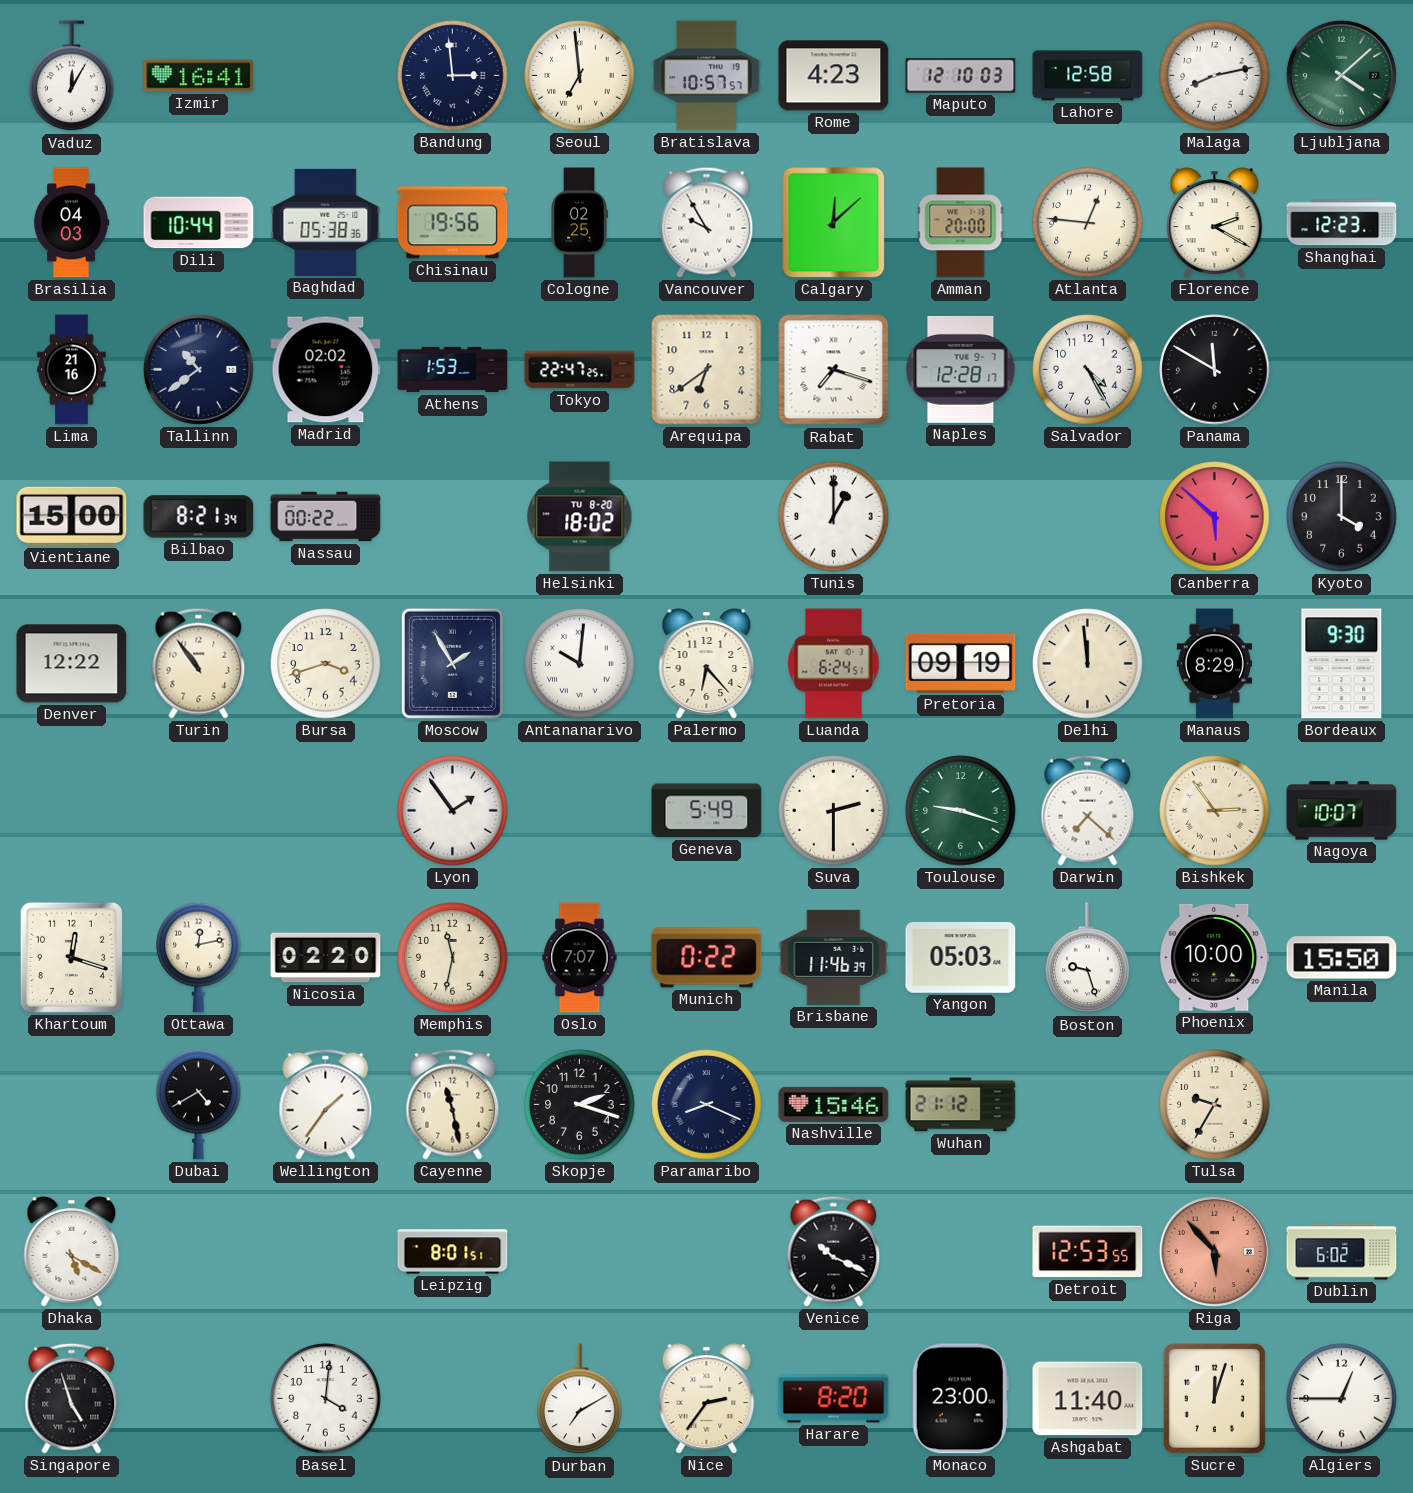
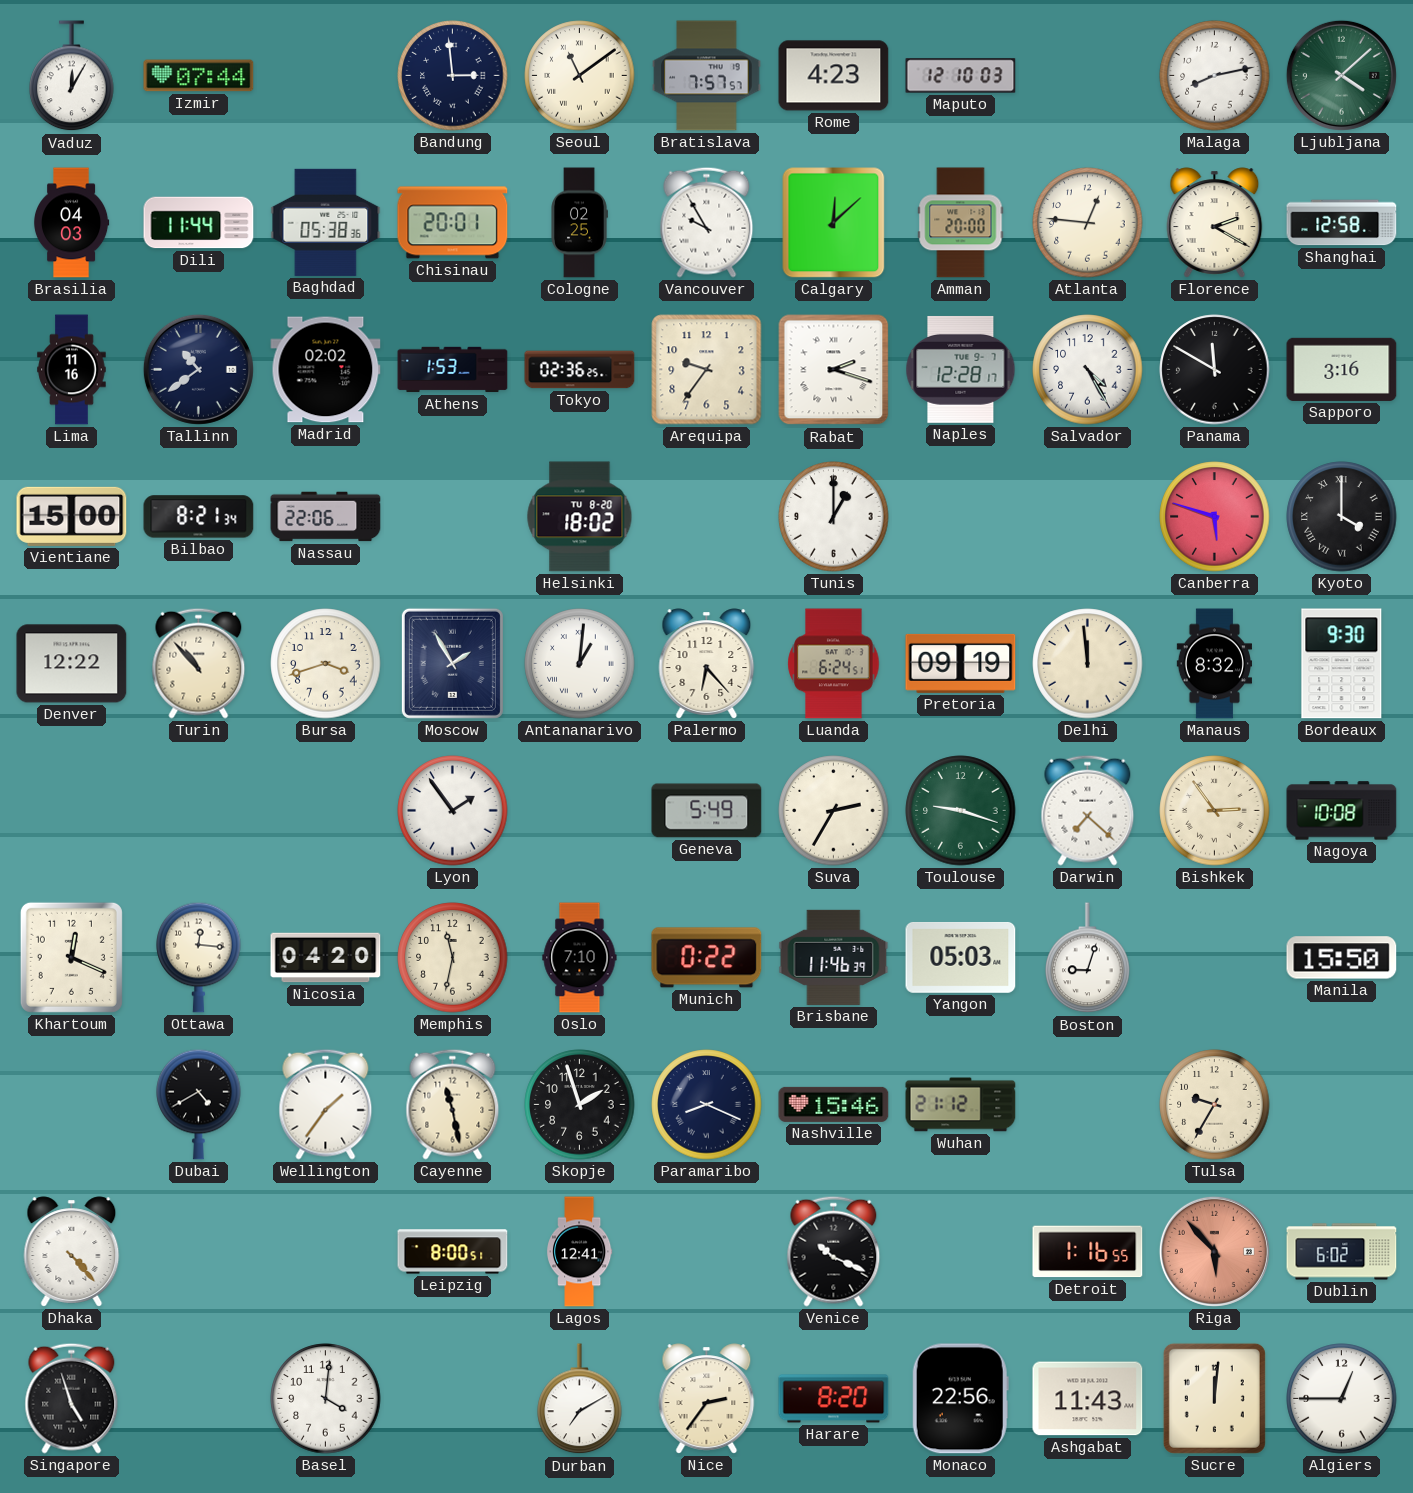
Izmir: 16:41 -> 07:44
Seoul: 6:59 -> 11:09
Bratislava: 10:57 -> 7:57
Lahore: 12:58 -> none
Dili: 10:44 -> 11:44
Chisinau: 19:56 -> 20:01
Shanghai: 12:23 -> 12:58
Lima: 21:16 -> 11:16
Tokyo: 22:47 -> 02:36
Arequipa: 6:39 -> 9:36
Rabat: 7:18 -> 2:18
Sapporo: none -> 3:16
Nassau: 00:22 -> 22:06
Canberra: 5:52 -> 5:48
Kyoto numerals: Arabic -> Roman
Turin: 10:54 -> 10:53
Antananarivo: 10:01 -> 1:01
Manaus: 8:29 -> 8:32
Suva: 2:30 -> 2:35
Nagoya: 10:07 -> 10:08
Khartoum: 12:18 -> 12:19
Ottawa: 12:13 -> 12:16
Nicosia: 02:20 -> 04:20
Oslo: 7:07 -> 7:10
Boston: 9:27 -> 9:03
Phoenix: 10:00 -> none
Skopje: 2:18 -> 1:57
Dhaka: 5:20 -> 4:23
Leipzig: 8:01 -> 8:00
Lagos: none -> 12:41
Detroit: 12:53 -> 1:16
Monaco: 23:00 -> 22:56
Ashgabat: 11:40 -> 11:43
Sucre: 12:03 -> 12:01
